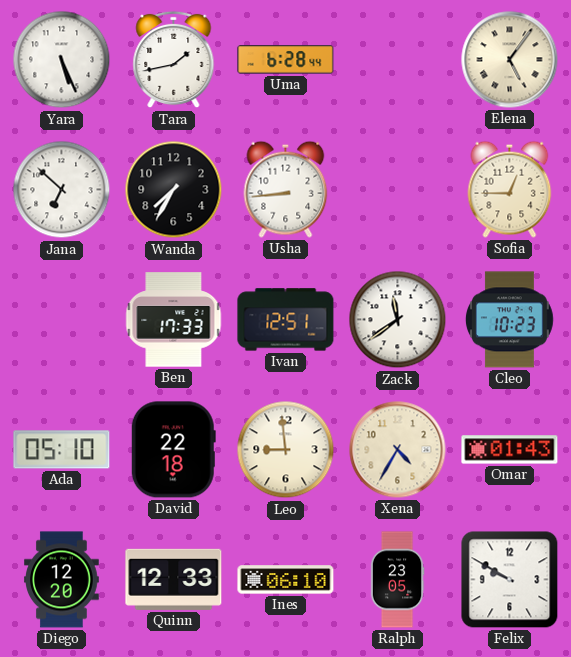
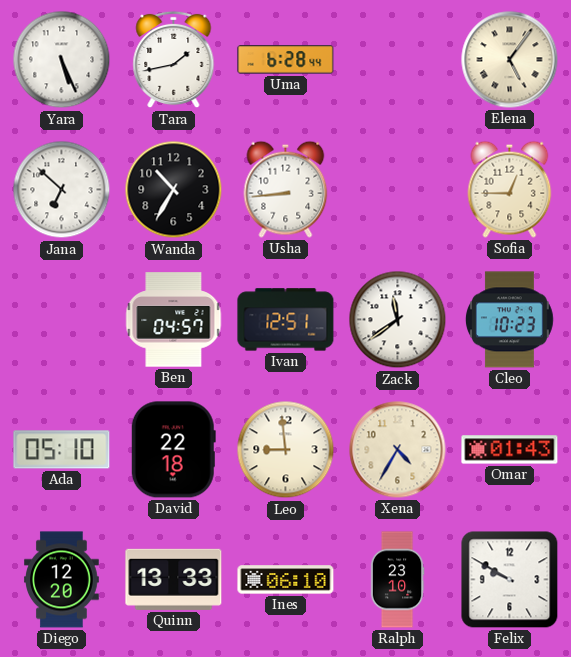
Wanda: 7:35 -> 10:35
Ben: 17:33 -> 04:57
Quinn: 12:33 -> 13:33
Ralph: 23:05 -> 23:10
